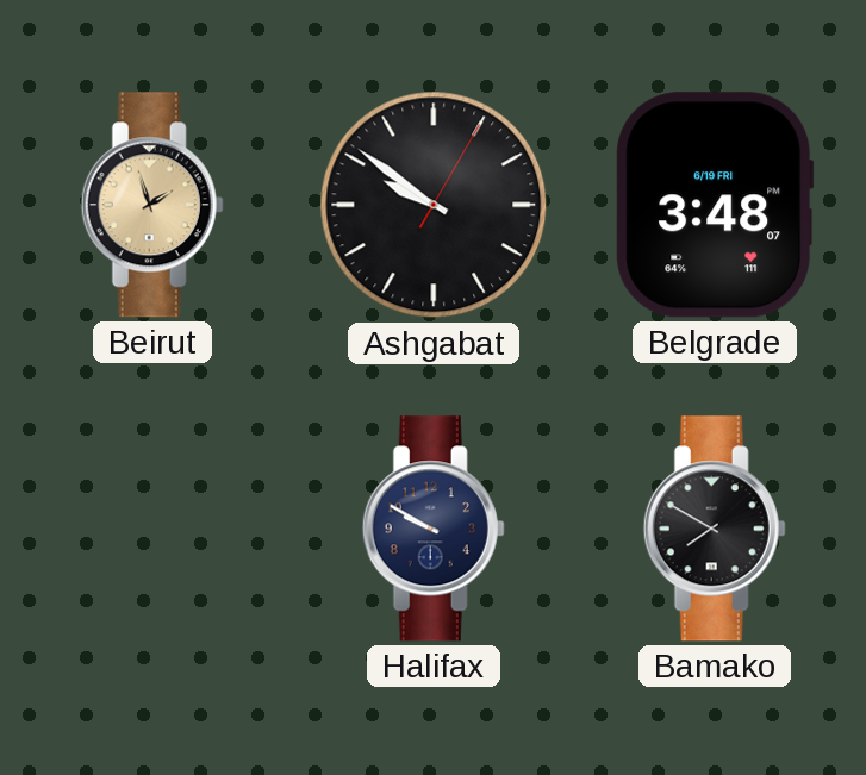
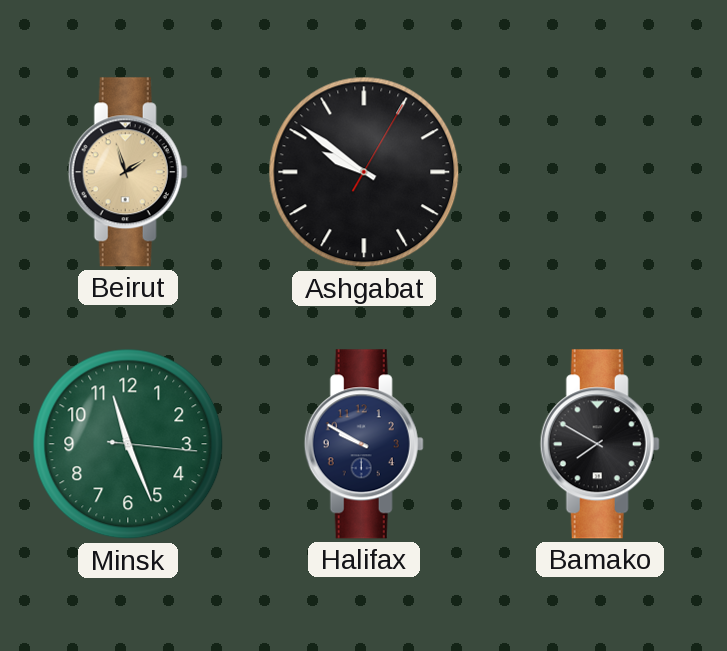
Belgrade: 3:48 -> none
Minsk: none -> 11:26
